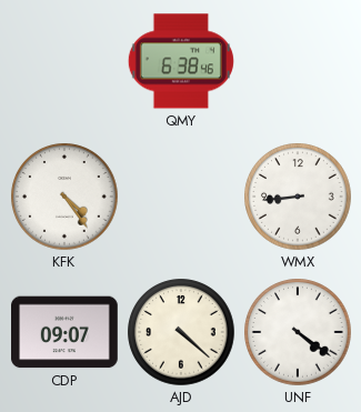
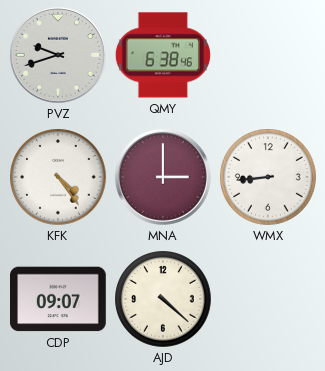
PVZ: none -> 9:42
MNA: none -> 3:00
UNF: 4:21 -> none
